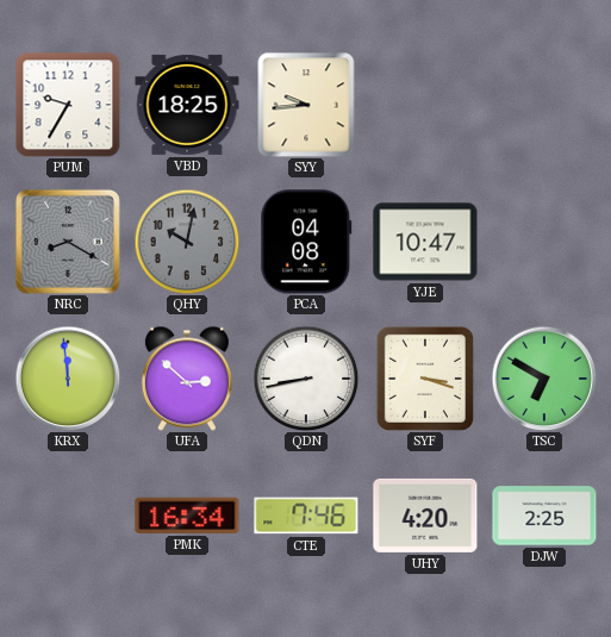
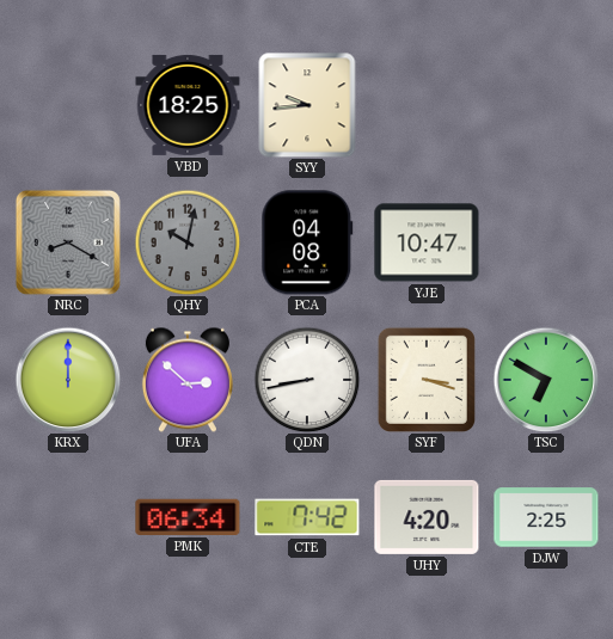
PUM: 9:35 -> none
KRX: 11:59 -> 12:00
PMK: 16:34 -> 06:34
CTE: 7:46 -> 7:42
